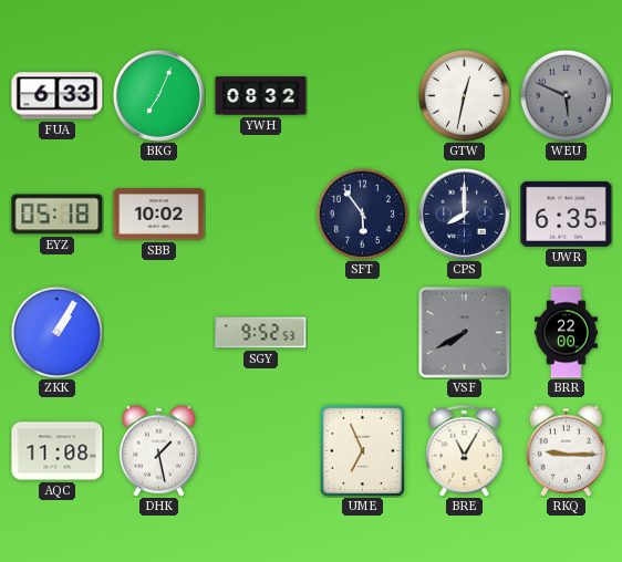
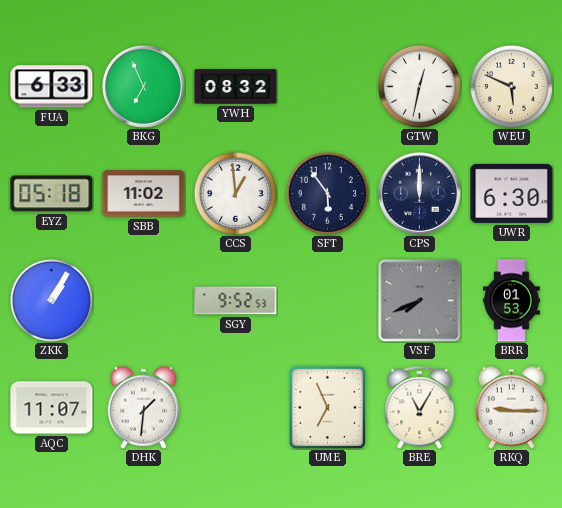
BKG: 7:04 -> 6:56
WEU dial: grey -> cream
SBB: 10:02 -> 11:02
CCS: none -> 12:59
CPS: 8:00 -> 12:00
UWR: 6:35 -> 6:30
VSF: 7:40 -> 7:41
BRR: 22:00 -> 01:53
AQC: 11:08 -> 11:07
DHK: 1:28 -> 1:31
